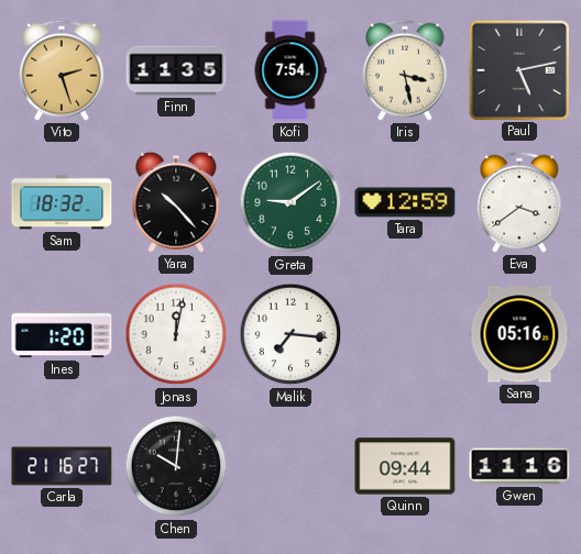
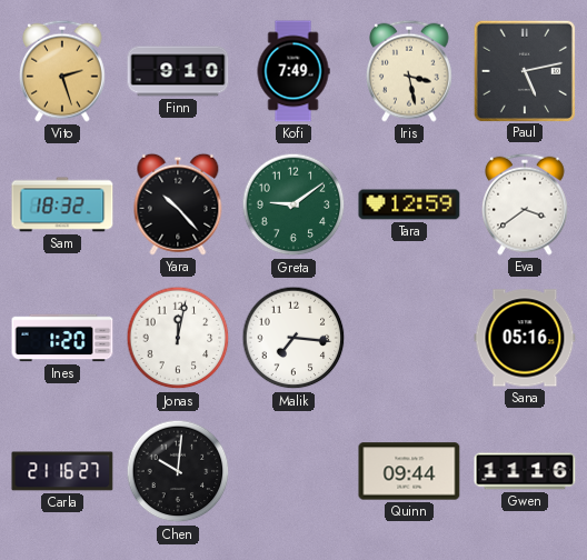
Finn: 11:35 -> 9:10
Kofi: 7:54 -> 7:49
